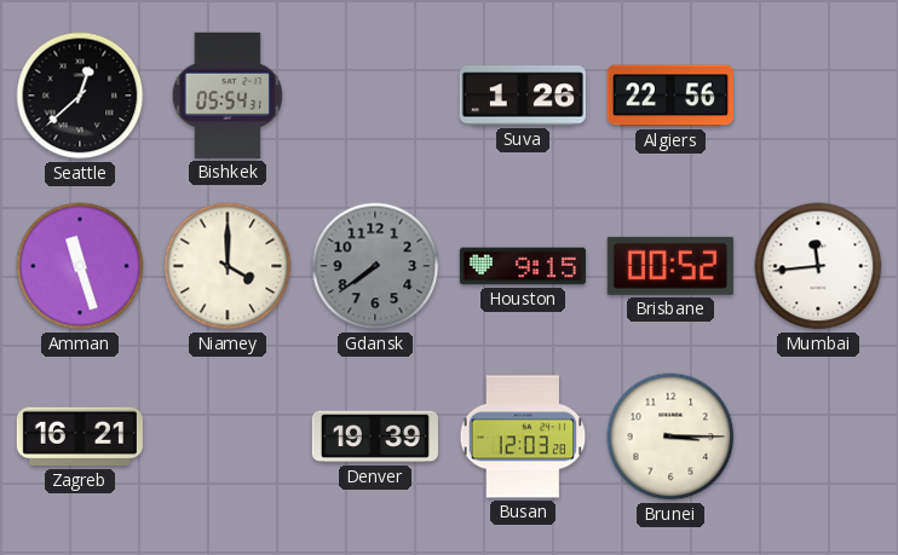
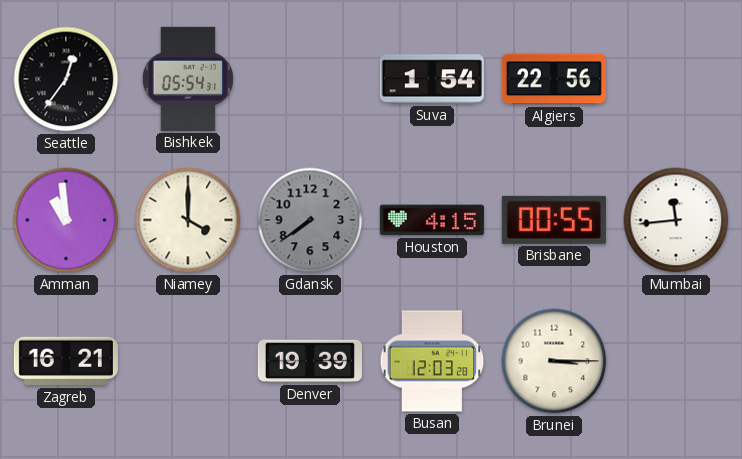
Seattle: 12:38 -> 12:36
Suva: 1:26 -> 1:54
Amman: 11:27 -> 10:59
Houston: 9:15 -> 4:15
Brisbane: 00:52 -> 00:55
